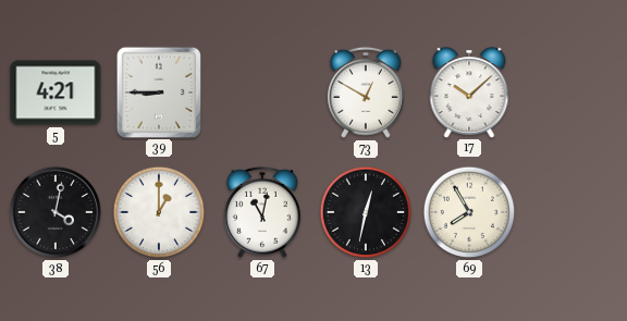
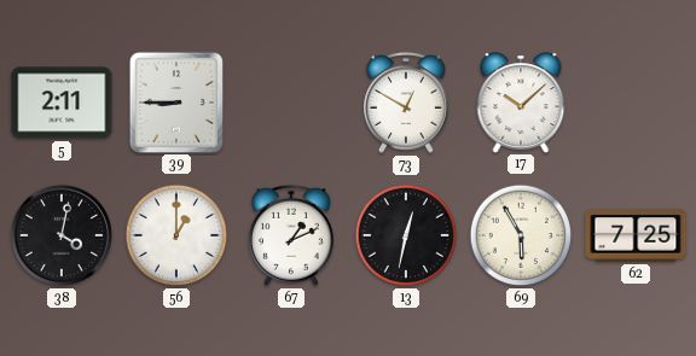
5: 4:21 -> 2:11
67: 11:02 -> 1:11
69: 7:55 -> 5:55
62: none -> 7:25
